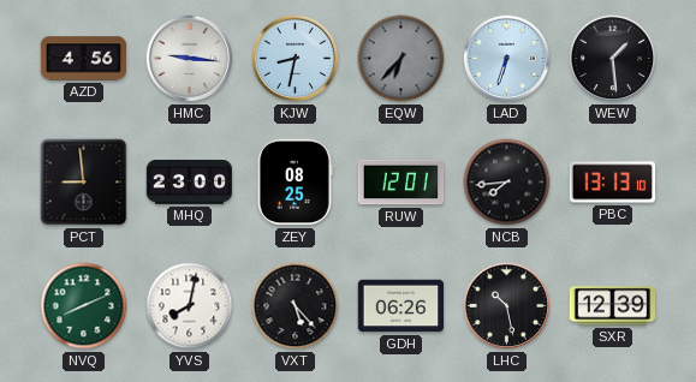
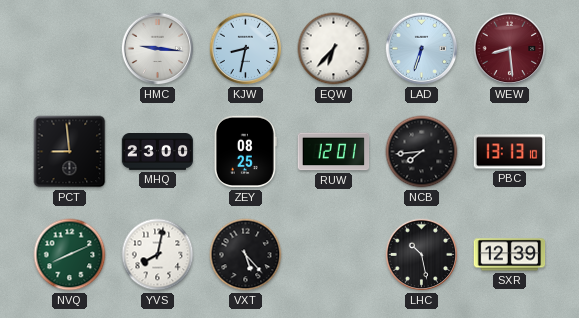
AZD: 4:56 -> none
EQW dial: grey -> white
WEW: 1:29 -> 8:29
WEW dial: black -> burgundy
GDH: 06:26 -> none
